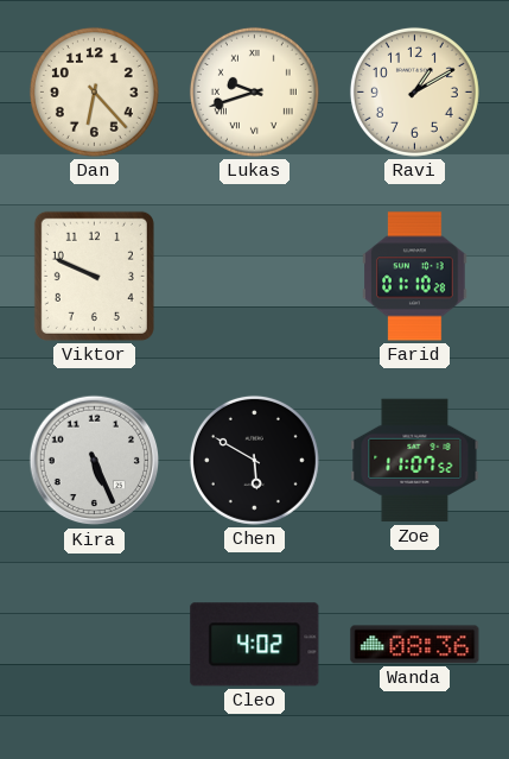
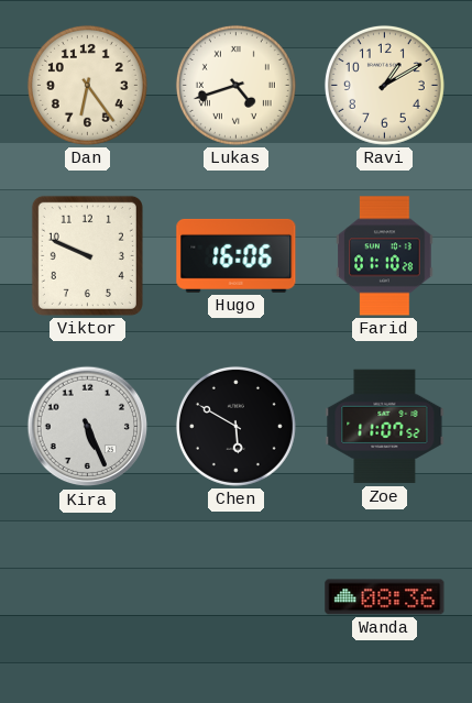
Dan: 6:23 -> 6:24
Lukas: 9:42 -> 4:42
Hugo: none -> 16:06
Cleo: 4:02 -> none
